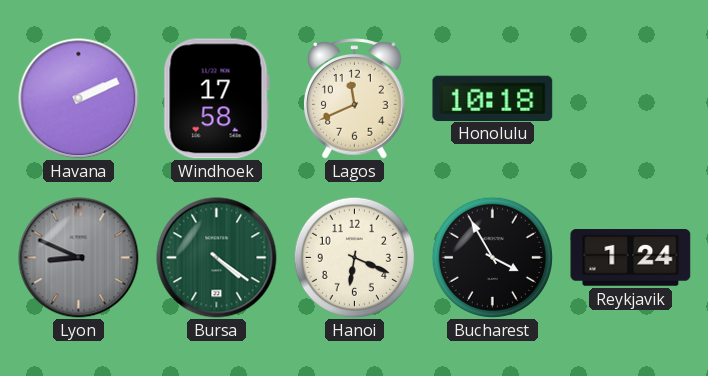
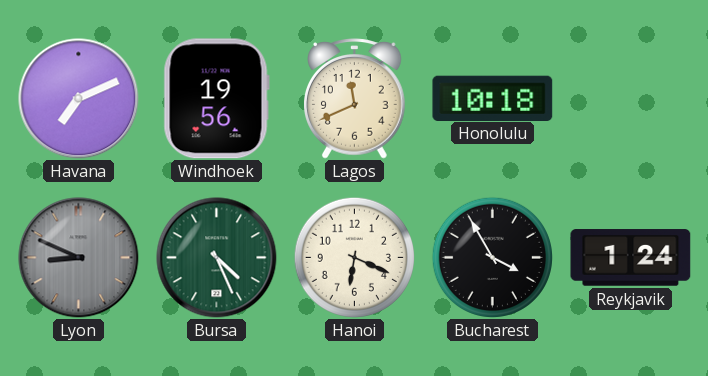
Havana: 2:11 -> 7:11
Windhoek: 17:58 -> 19:56
Bursa: 4:21 -> 4:26
